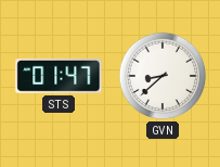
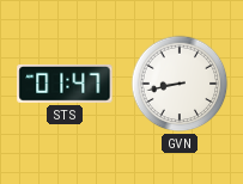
GVN: 8:38 -> 8:43
